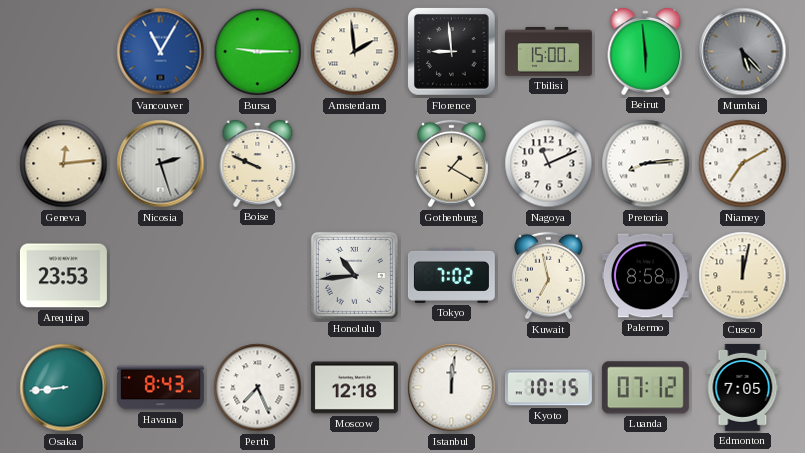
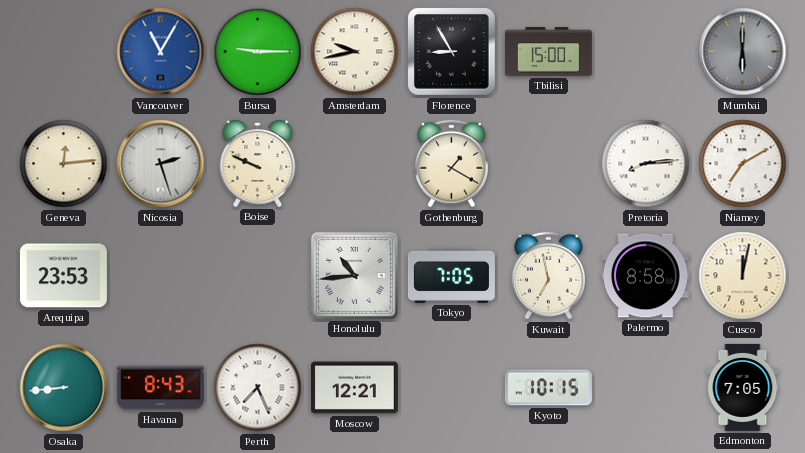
Amsterdam: 1:59 -> 9:43
Florence: 8:59 -> 8:55
Beirut: 5:59 -> none
Mumbai: 5:23 -> 6:00
Nagoya: 11:11 -> none
Tokyo: 7:02 -> 7:05
Moscow: 12:18 -> 12:21
Istanbul: 12:01 -> none
Luanda: 07:12 -> none
